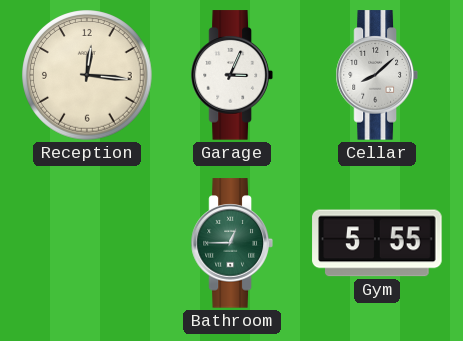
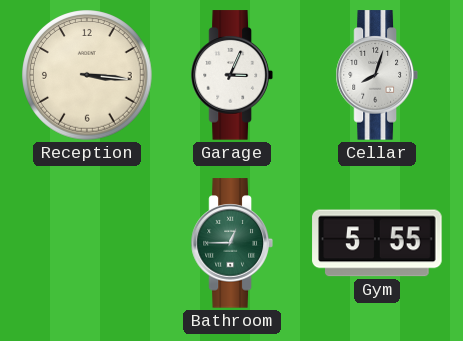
Reception: 12:16 -> 3:16
Cellar: 8:08 -> 8:03
